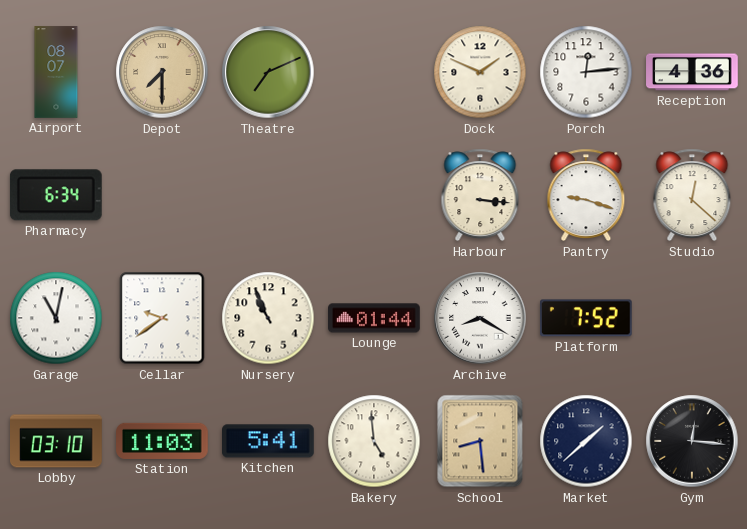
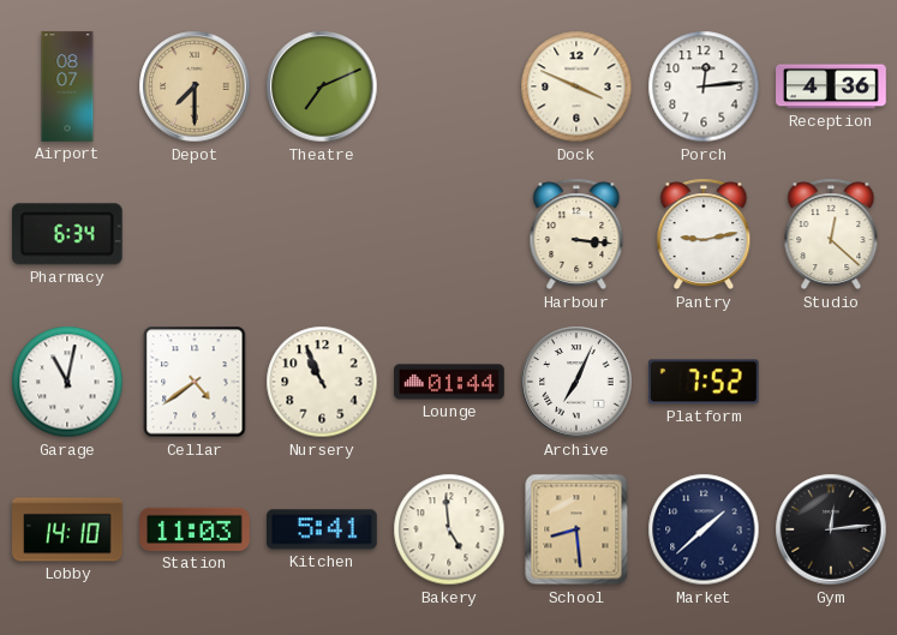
Dock: 1:49 -> 3:49
Pantry: 9:18 -> 9:13
Cellar: 9:39 -> 4:39
Archive: 8:20 -> 7:04
Lobby: 03:10 -> 14:10
Gym: 12:16 -> 12:14
